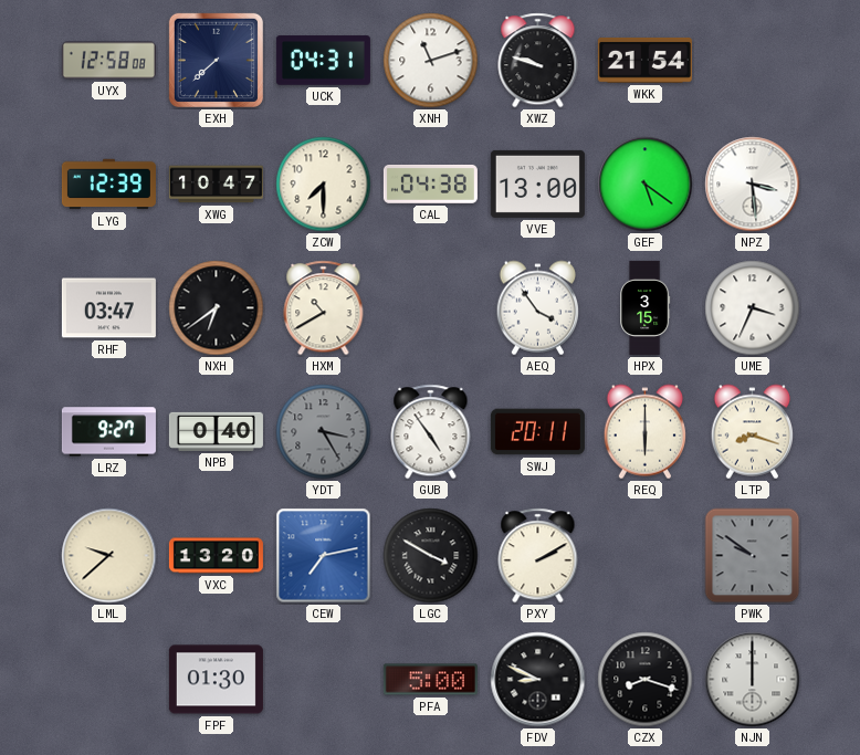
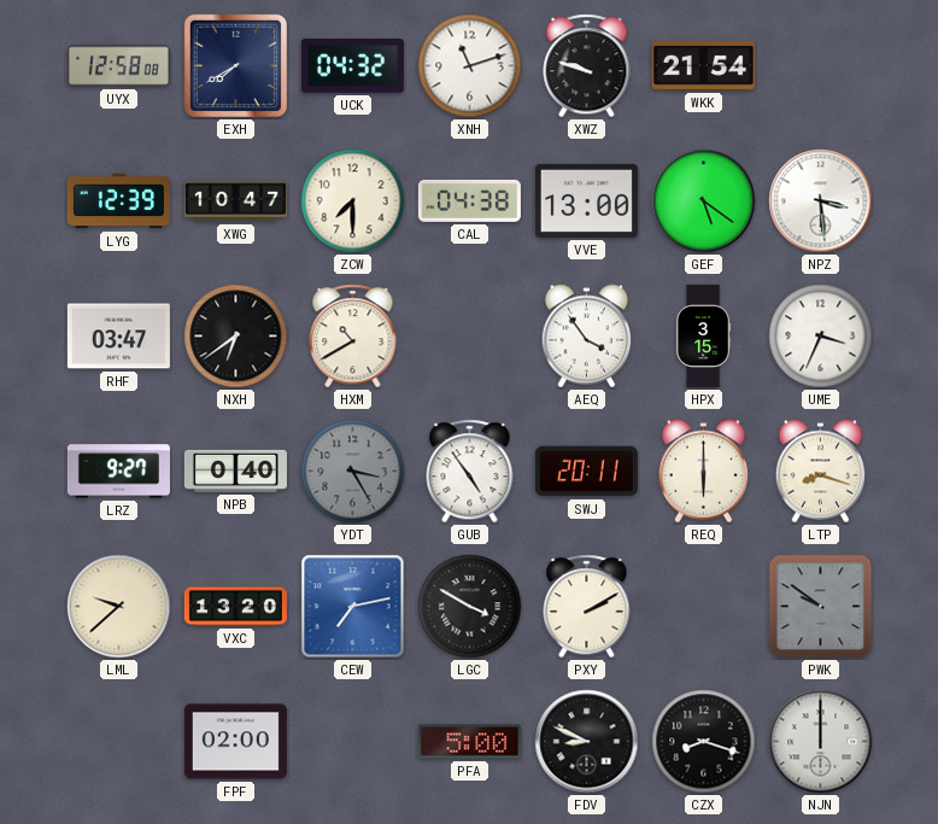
EXH: 7:38 -> 7:40
UCK: 04:31 -> 04:32
FPF: 01:30 -> 02:00
